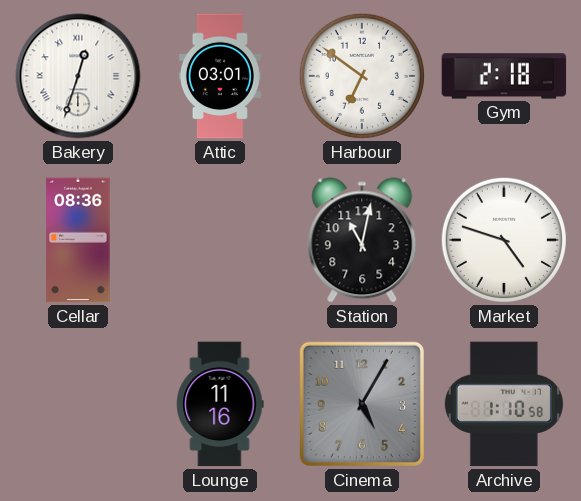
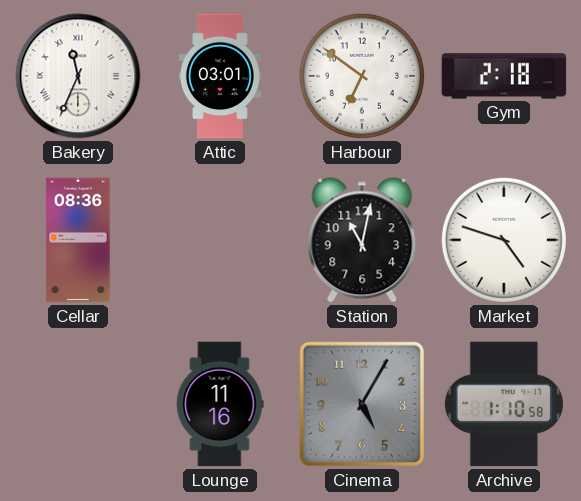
Bakery: 12:33 -> 11:34
